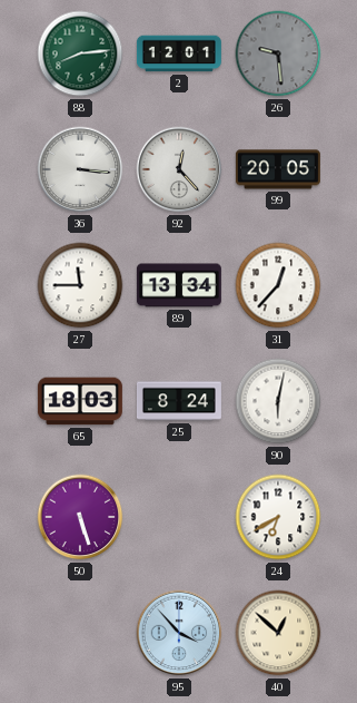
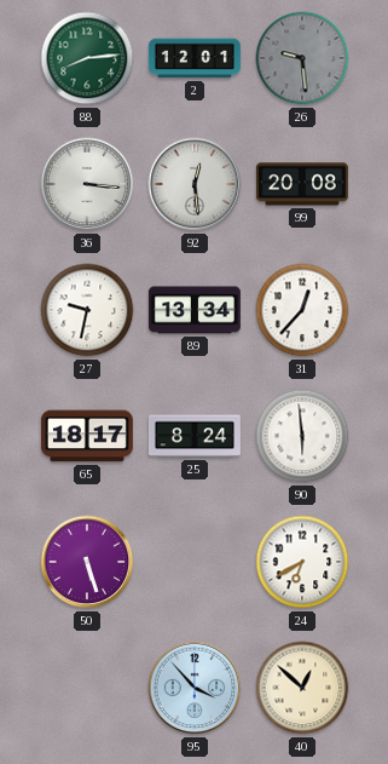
92: 12:23 -> 12:29
99: 20:05 -> 20:08
27: 11:45 -> 9:32
65: 18:03 -> 18:17
90: 6:02 -> 5:59
